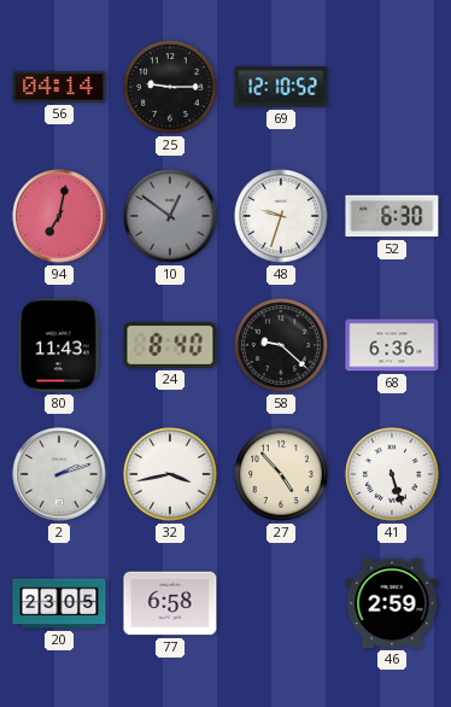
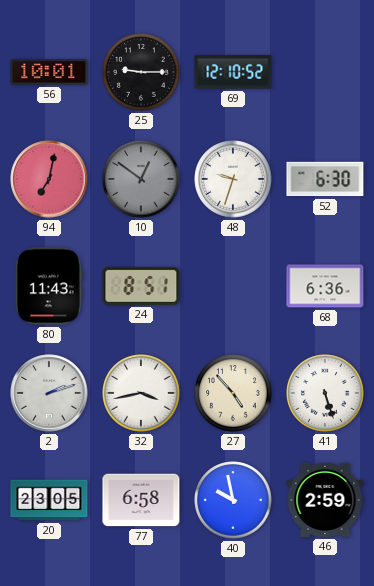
56: 04:14 -> 10:01
24: 8:40 -> 8:51
58: 9:22 -> none
40: none -> 9:58
